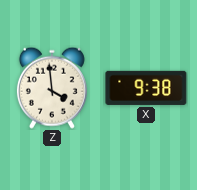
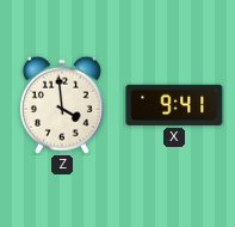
X: 9:38 -> 9:41
